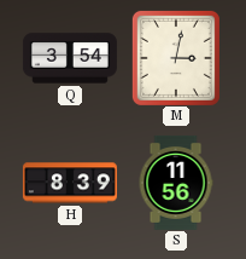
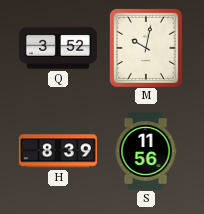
Q: 3:54 -> 3:52
M: 3:02 -> 10:02
